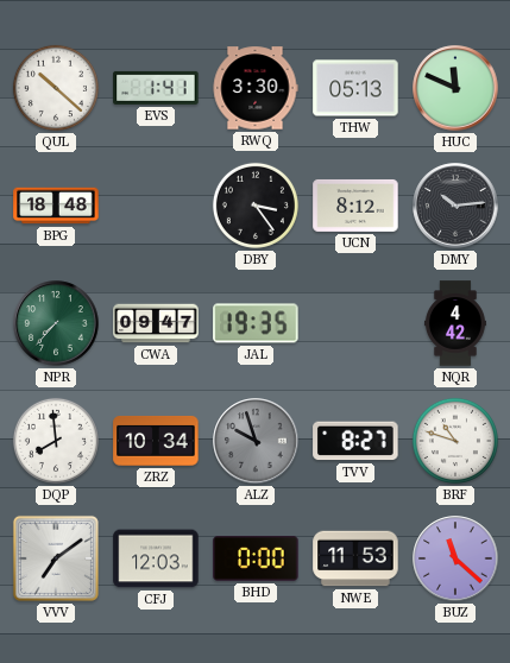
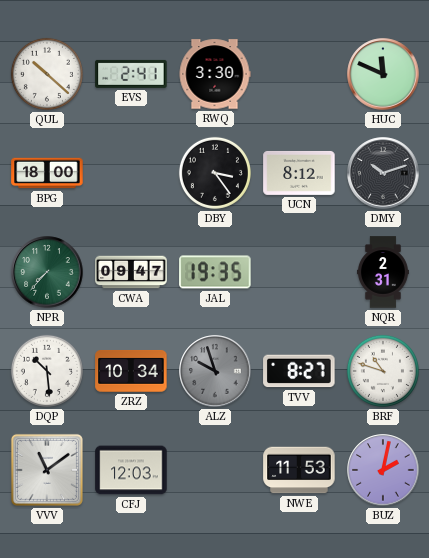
EVS: 1:41 -> 2:41
THW: 05:13 -> none
BPG: 18:48 -> 18:00
DMY: 10:14 -> 10:12
NQR: 4:42 -> 2:31
DQP: 7:59 -> 10:29
VVV: 7:09 -> 11:09
BHD: 0:00 -> none
BUZ: 11:22 -> 2:02
